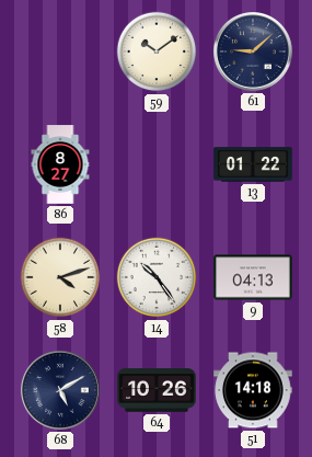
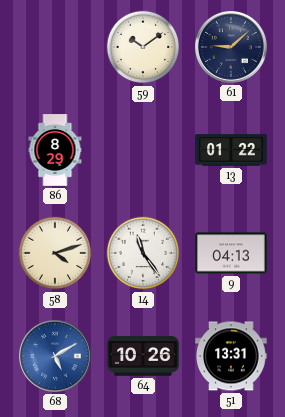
86: 8:27 -> 8:29
14: 10:24 -> 11:24
68 dial: navy -> blue
51: 14:18 -> 13:31
